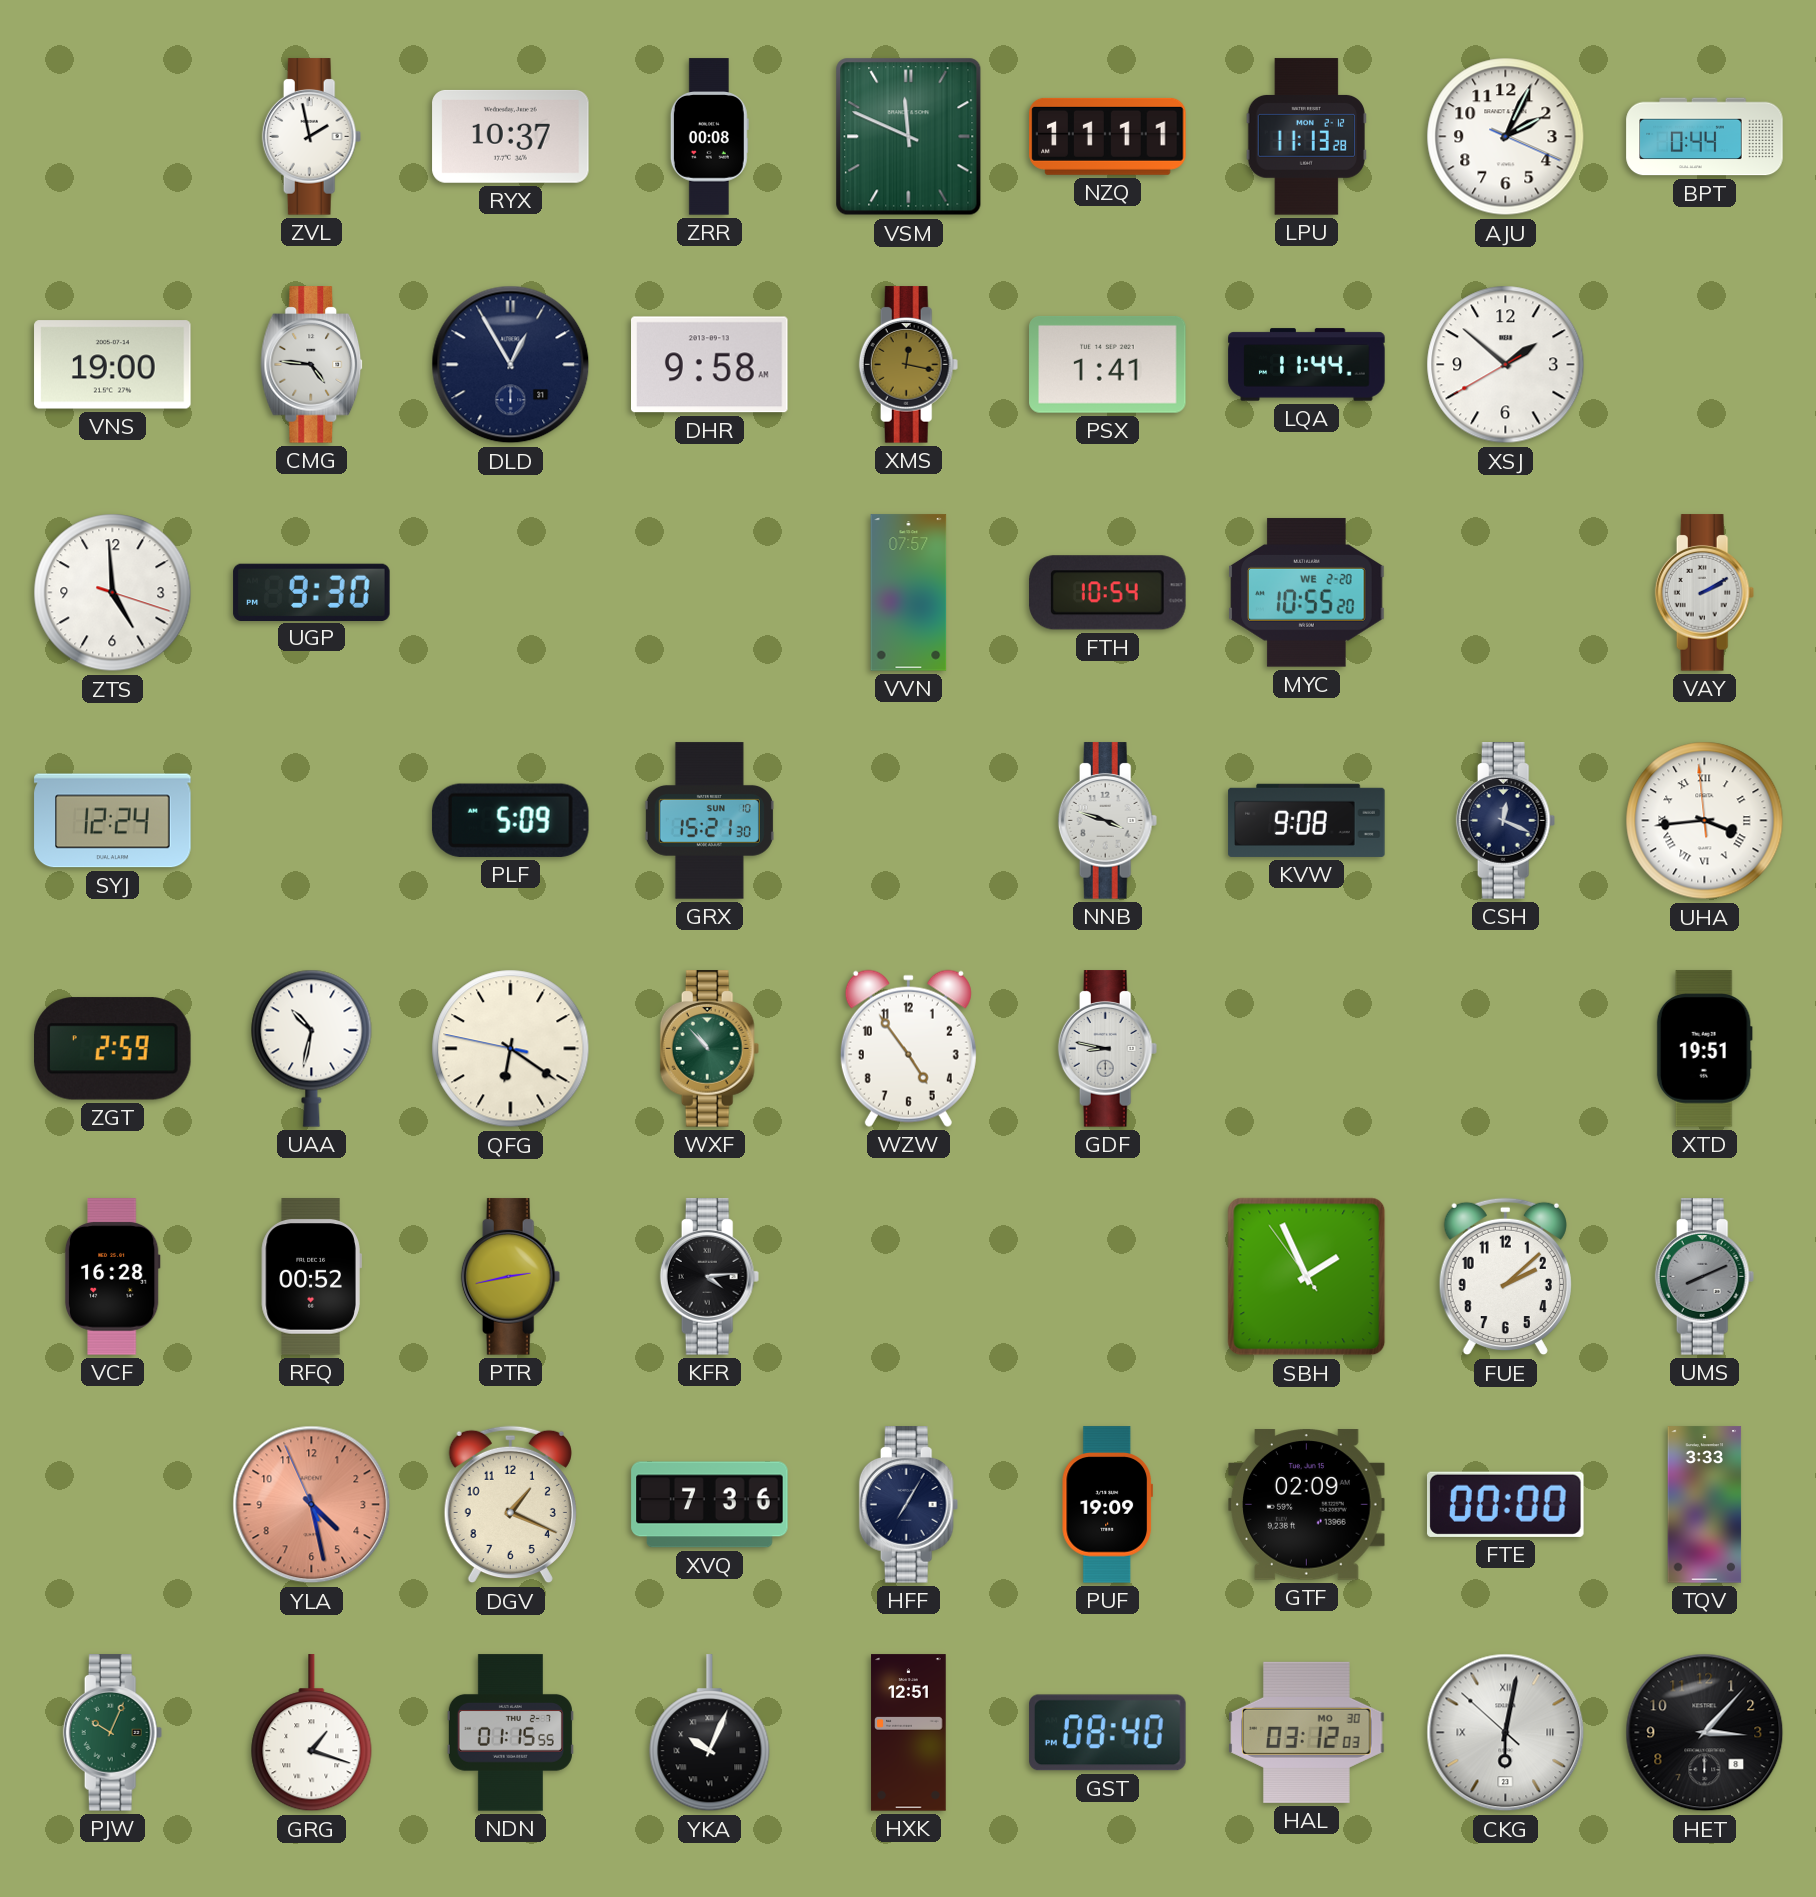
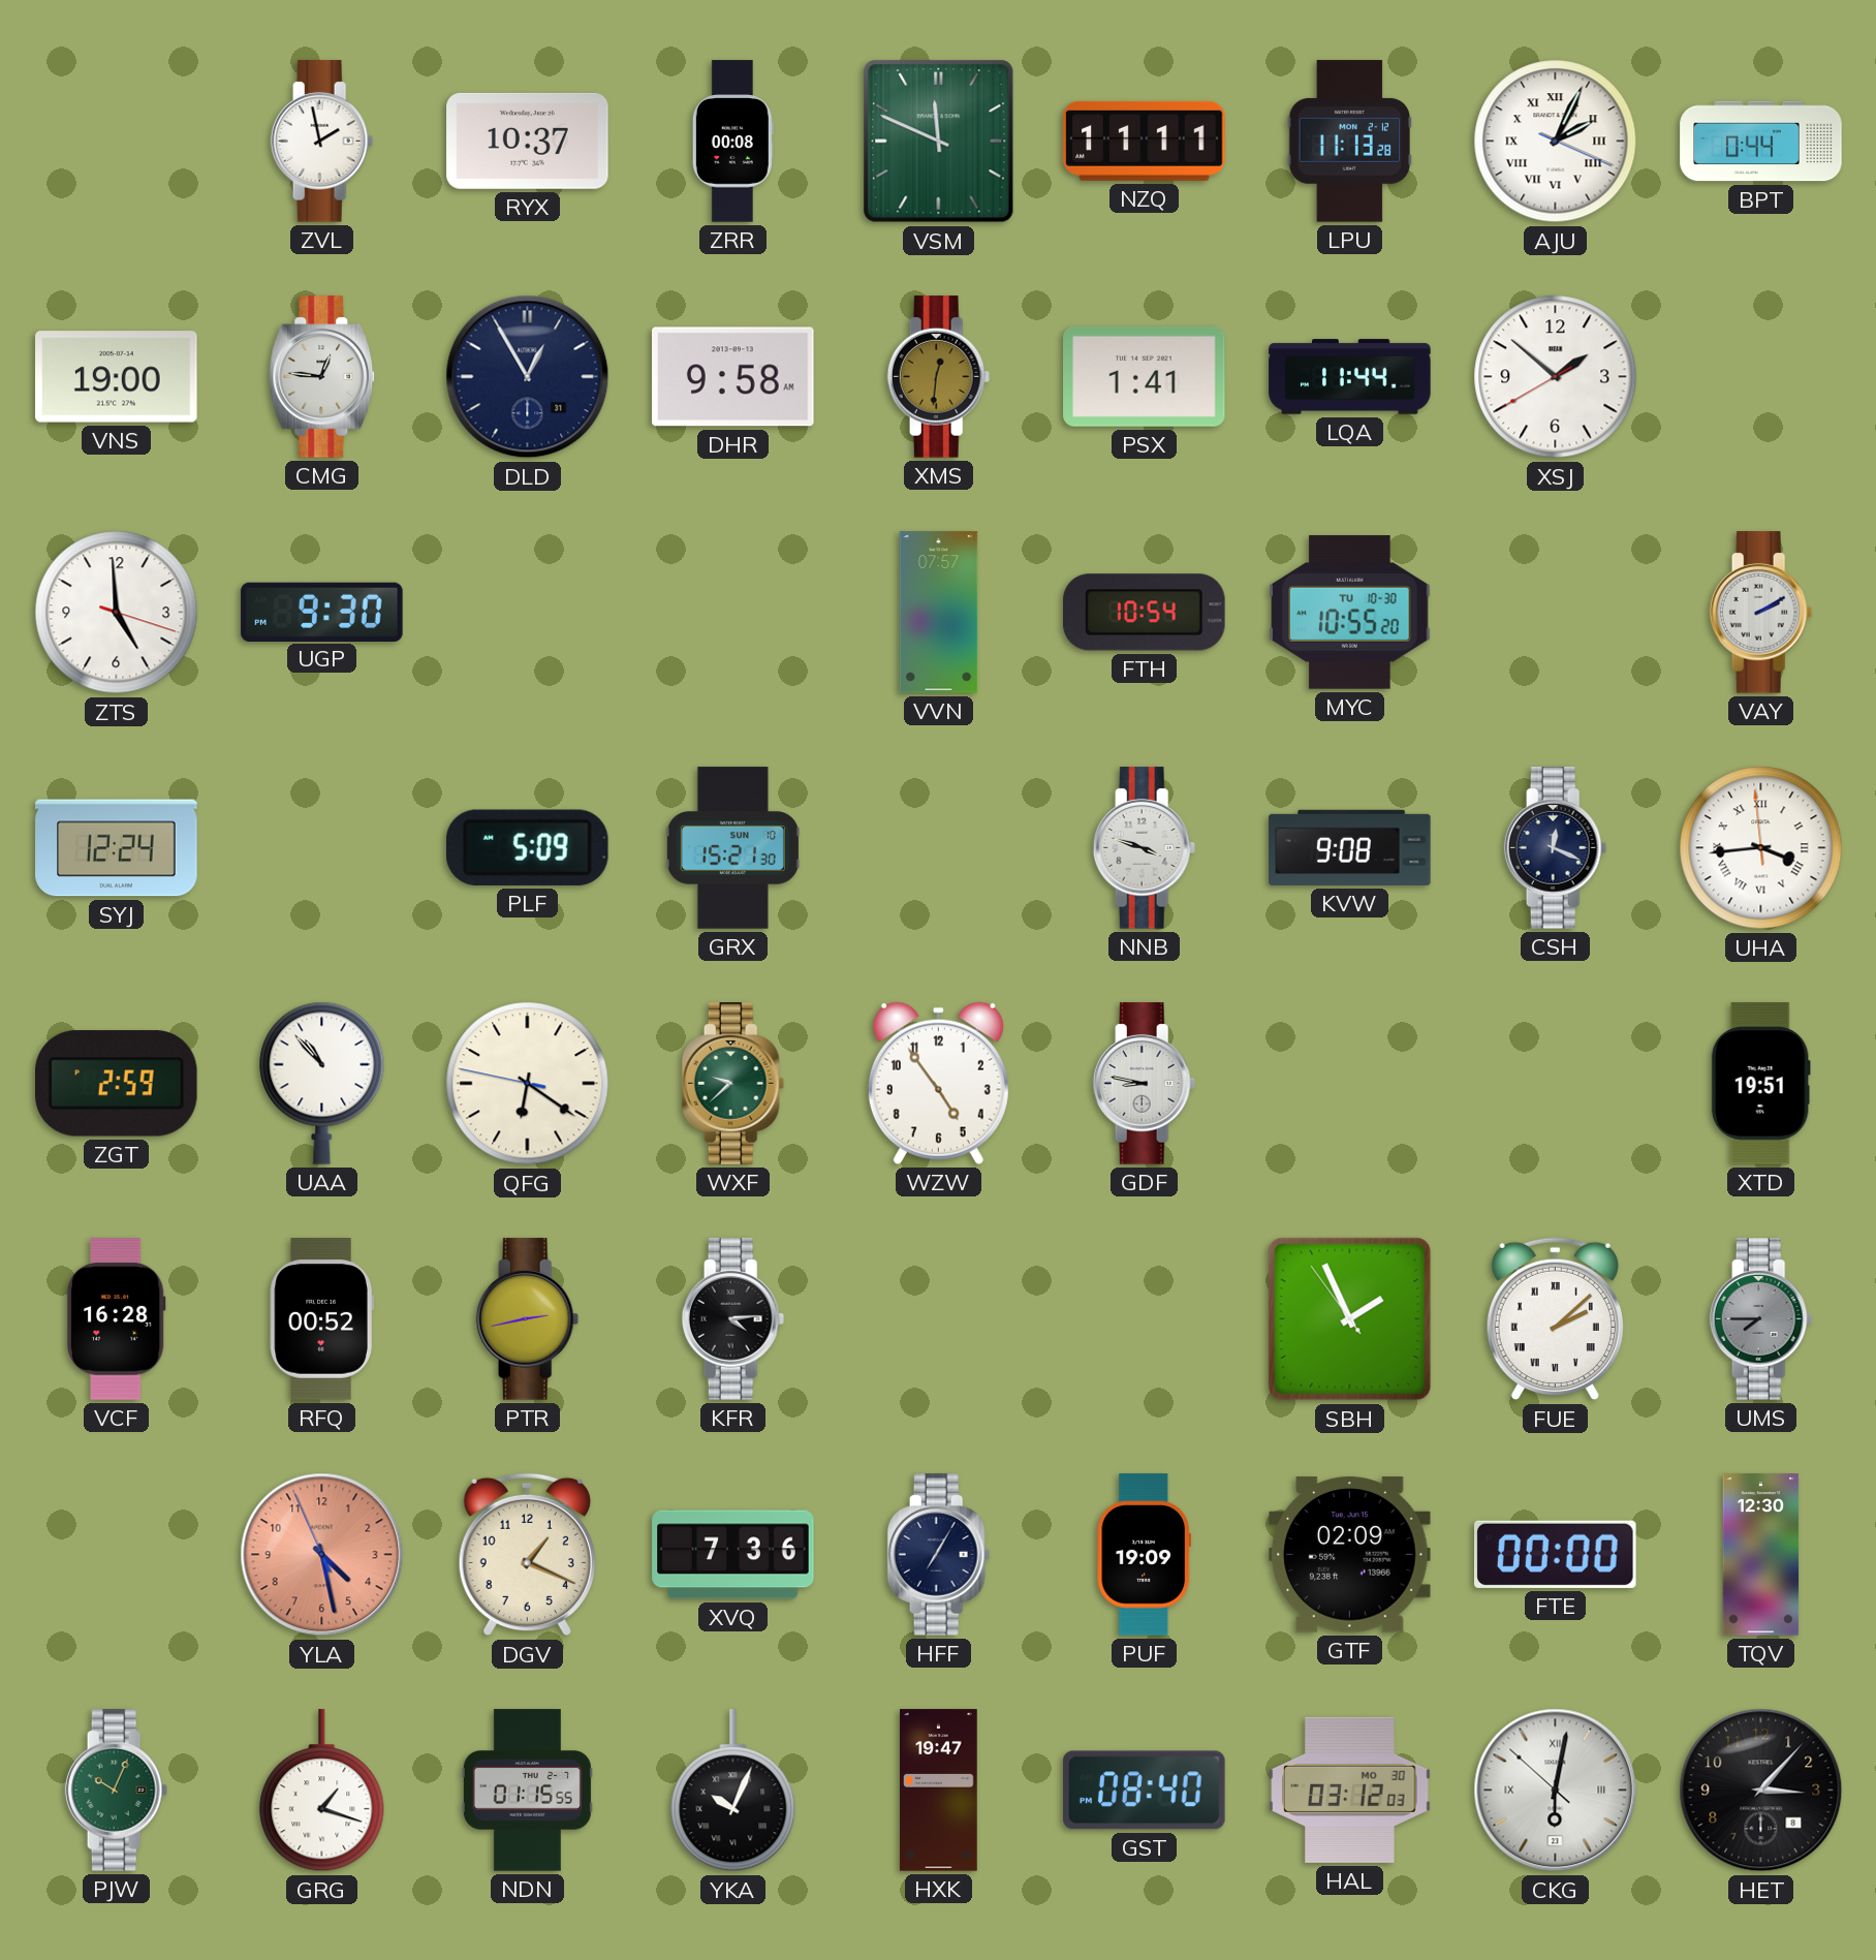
AJU numerals: Arabic -> Roman
CMG: 4:46 -> 12:46
XMS: 12:17 -> 12:31
MYC date: WE 2-20 -> TU 10-30
UAA: 10:32 -> 10:53
WXF: 10:53 -> 9:38
FUE numerals: Arabic -> Roman
UMS: 8:11 -> 7:45
TQV: 3:33 -> 12:30
HXK: 12:51 -> 19:47
